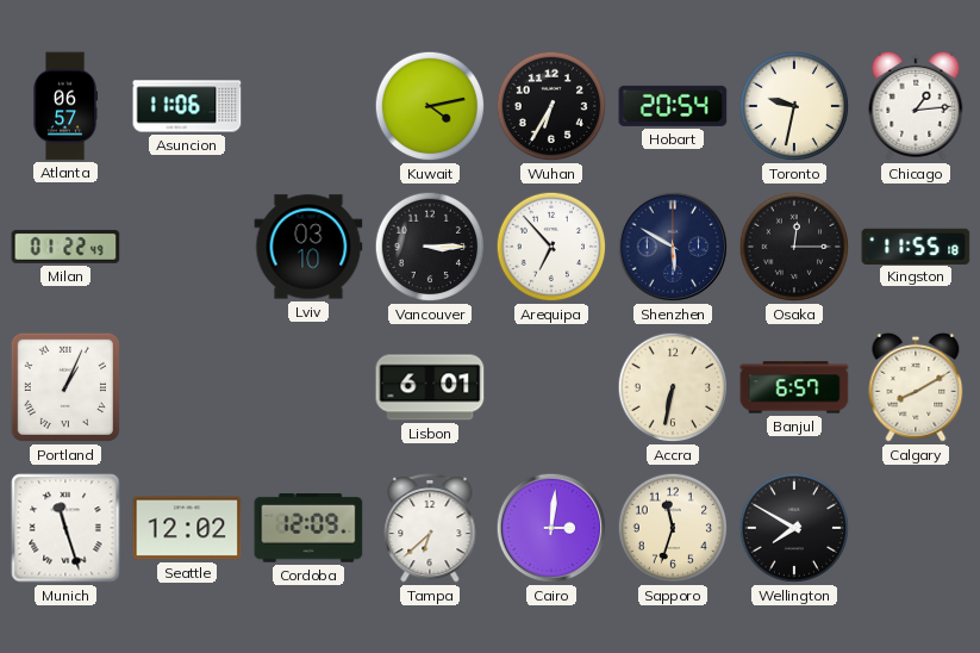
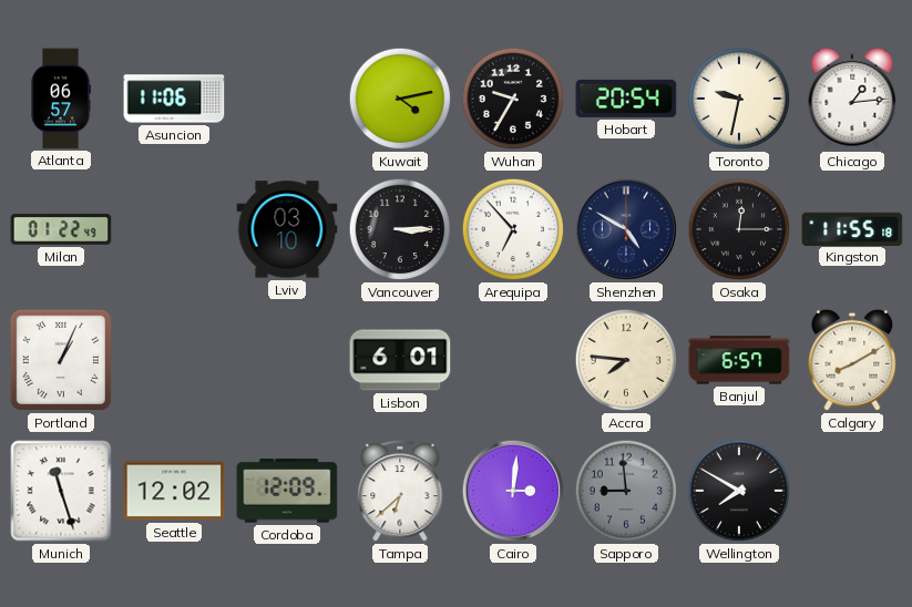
Wuhan: 6:35 -> 9:35
Shenzhen: 5:50 -> 4:50
Accra: 6:32 -> 7:46
Sapporo: 11:33 -> 8:59
Sapporo dial: cream -> grey
